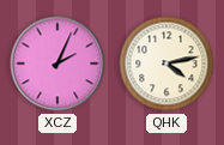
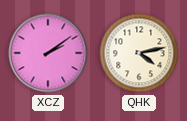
XCZ: 2:04 -> 2:09
